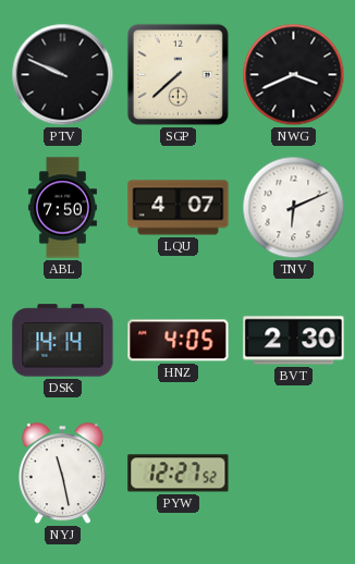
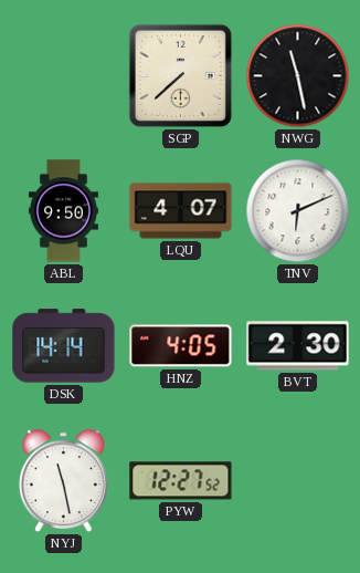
PTV: 9:49 -> none
NWG: 3:41 -> 11:28
ABL: 7:50 -> 9:50
